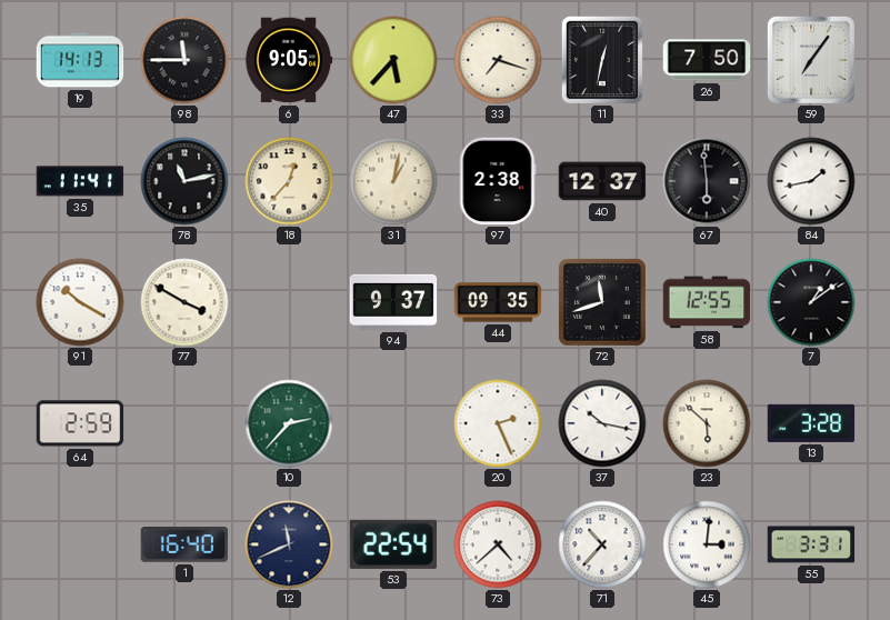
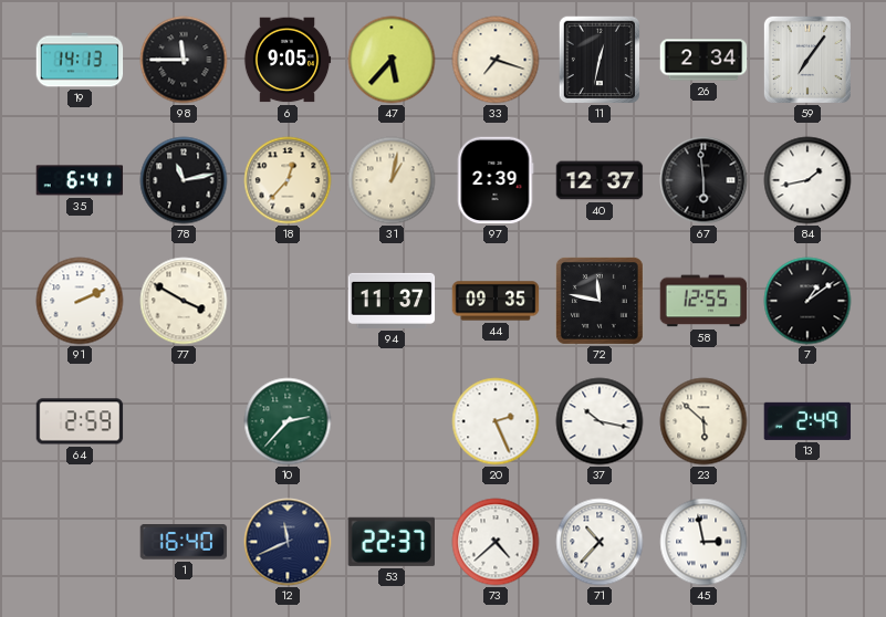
26: 7:50 -> 2:34
35: 11:41 -> 6:41
97: 2:38 -> 2:39
91: 10:20 -> 2:11
94: 9:37 -> 11:37
72: 11:42 -> 11:47
13: 3:28 -> 2:49
53: 22:54 -> 22:37
45: 3:01 -> 2:58
55: 3:31 -> none
